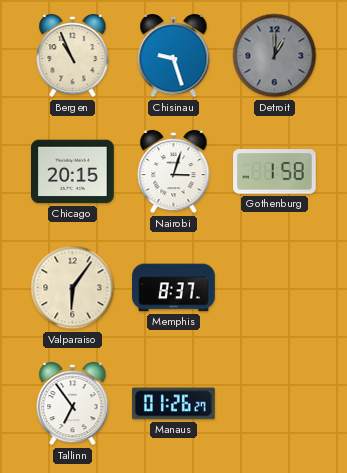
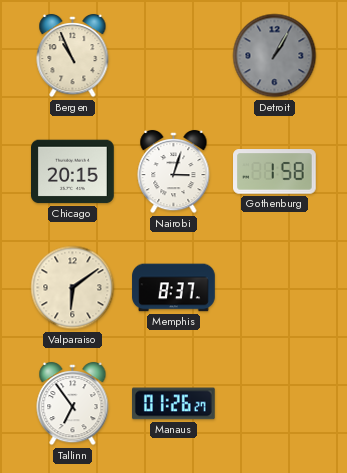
Chisinau: 9:27 -> none
Detroit: 1:00 -> 1:05
Valparaiso: 6:06 -> 6:09
